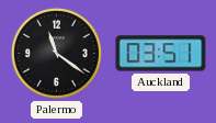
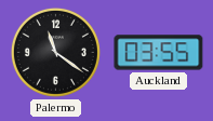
Auckland: 03:51 -> 03:55
